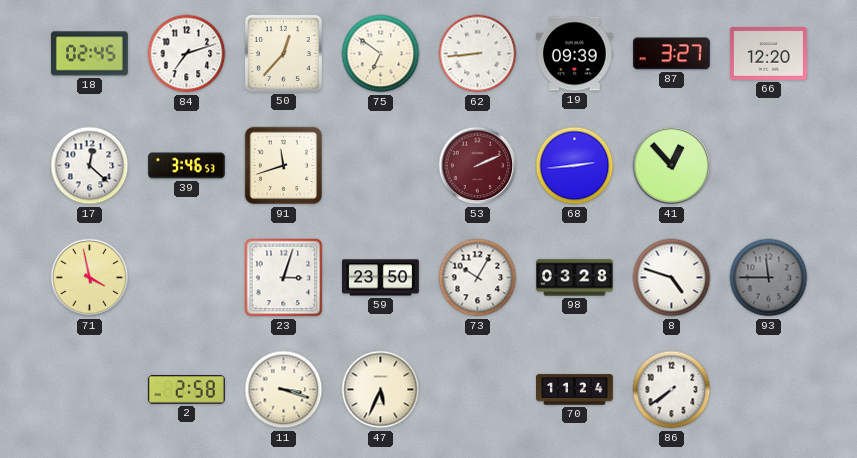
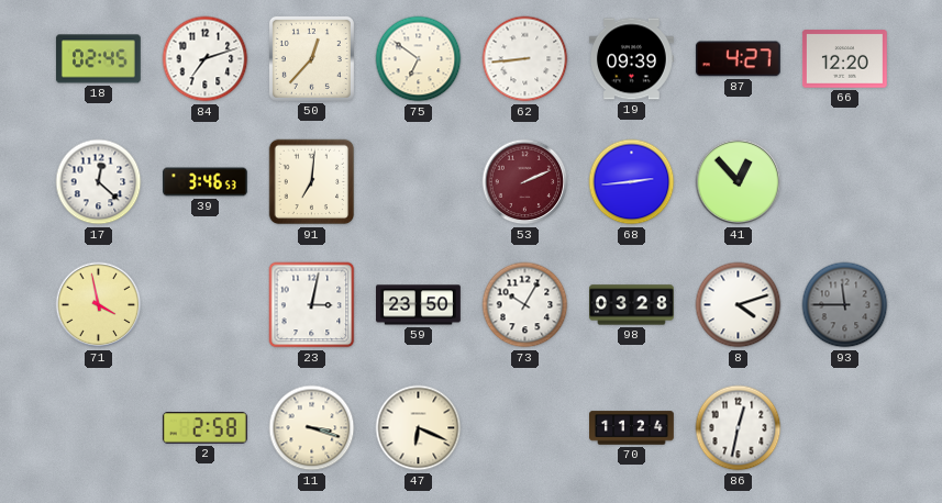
87: 3:27 -> 4:27
91: 11:42 -> 7:01
23: 3:03 -> 3:02
8: 4:48 -> 4:12
47: 5:34 -> 6:19
86: 7:39 -> 12:32
